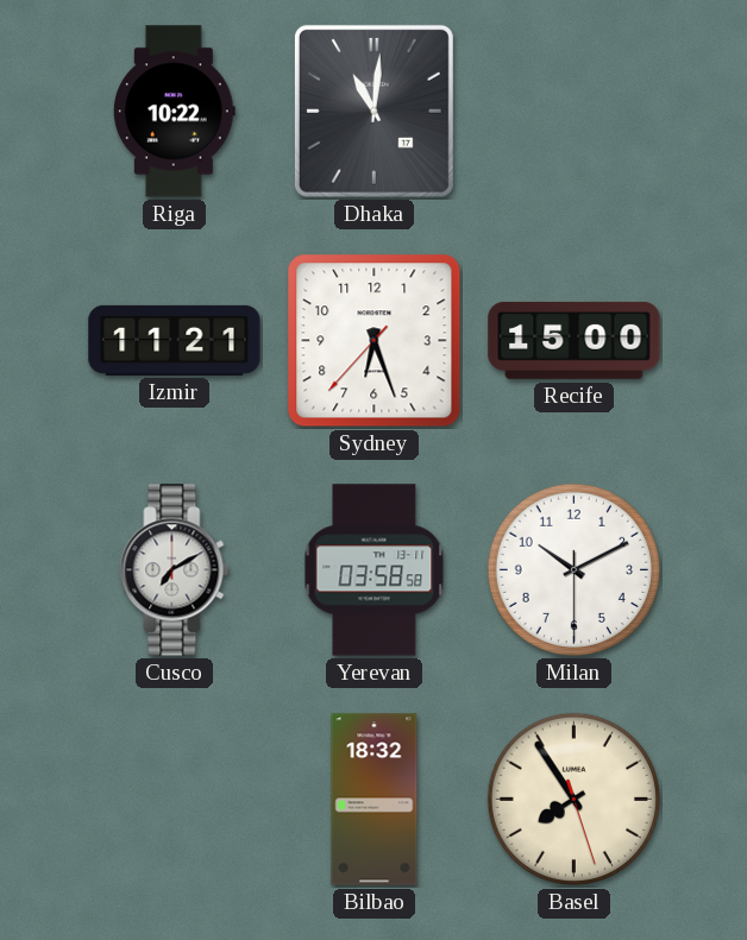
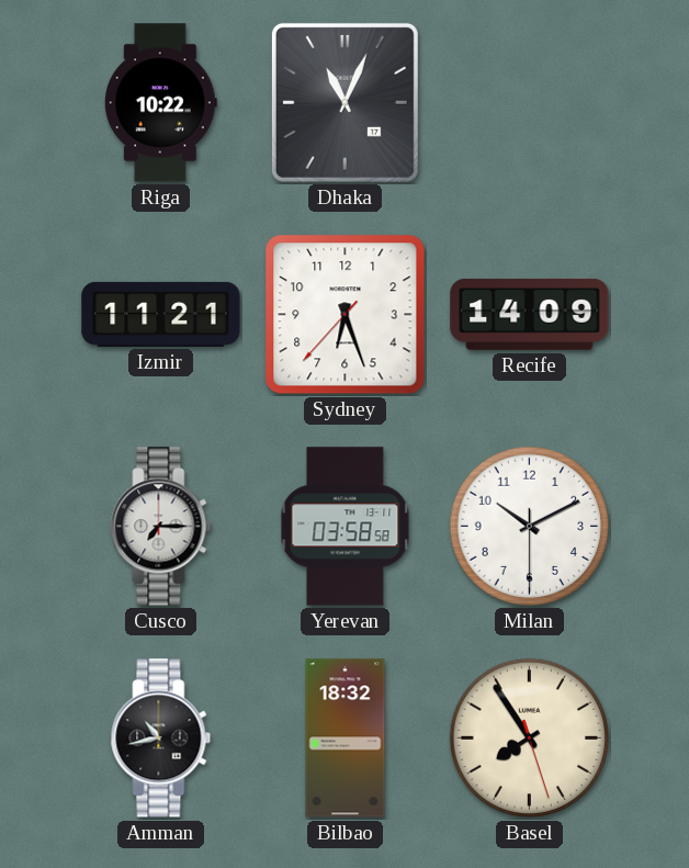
Dhaka: 11:01 -> 11:04
Recife: 15:00 -> 14:09
Cusco: 7:10 -> 7:15
Amman: none -> 10:43
